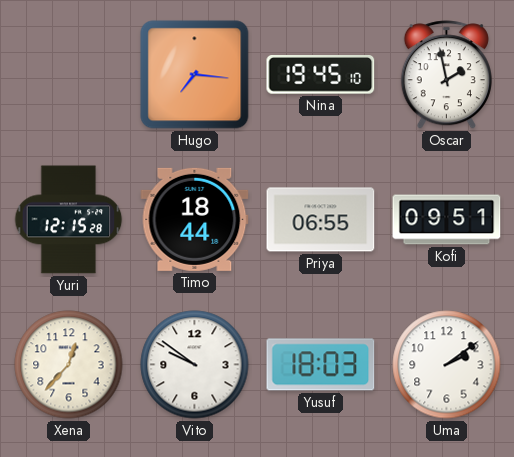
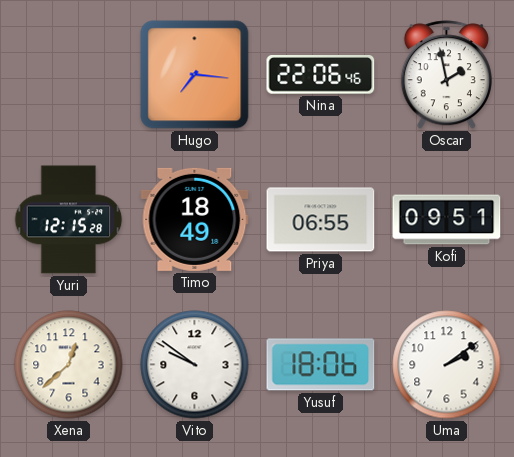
Nina: 19:45 -> 22:06
Timo: 18:44 -> 18:49
Xena: 12:37 -> 12:38
Yusuf: 18:03 -> 18:06
